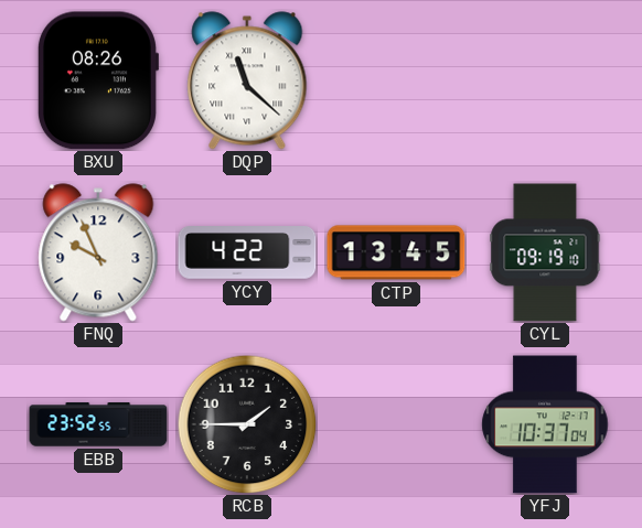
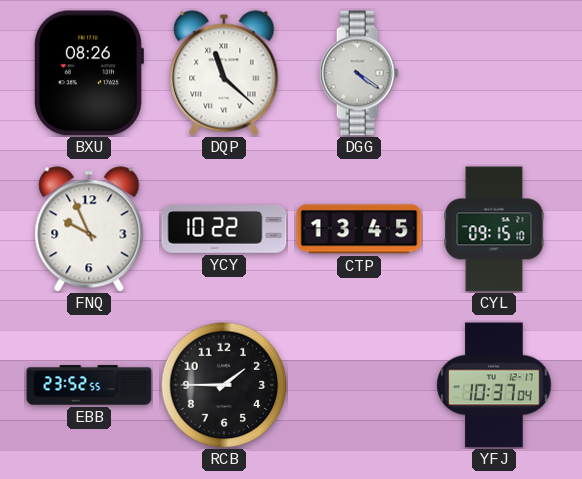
DGG: none -> 4:21
YCY: 4:22 -> 10:22
CYL: 09:19 -> 09:15
